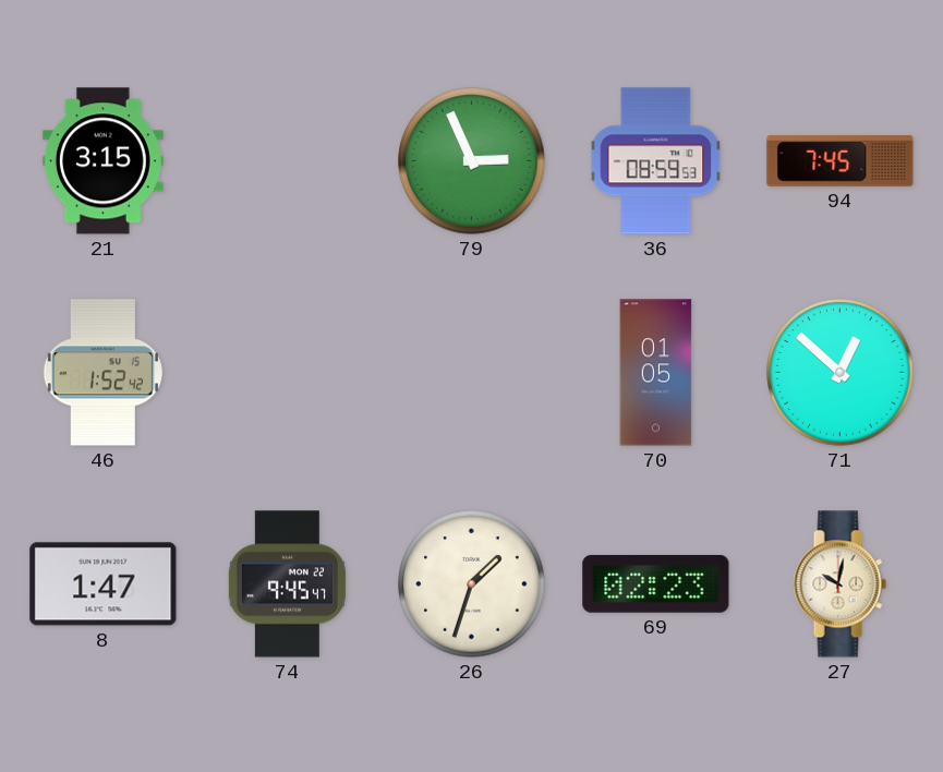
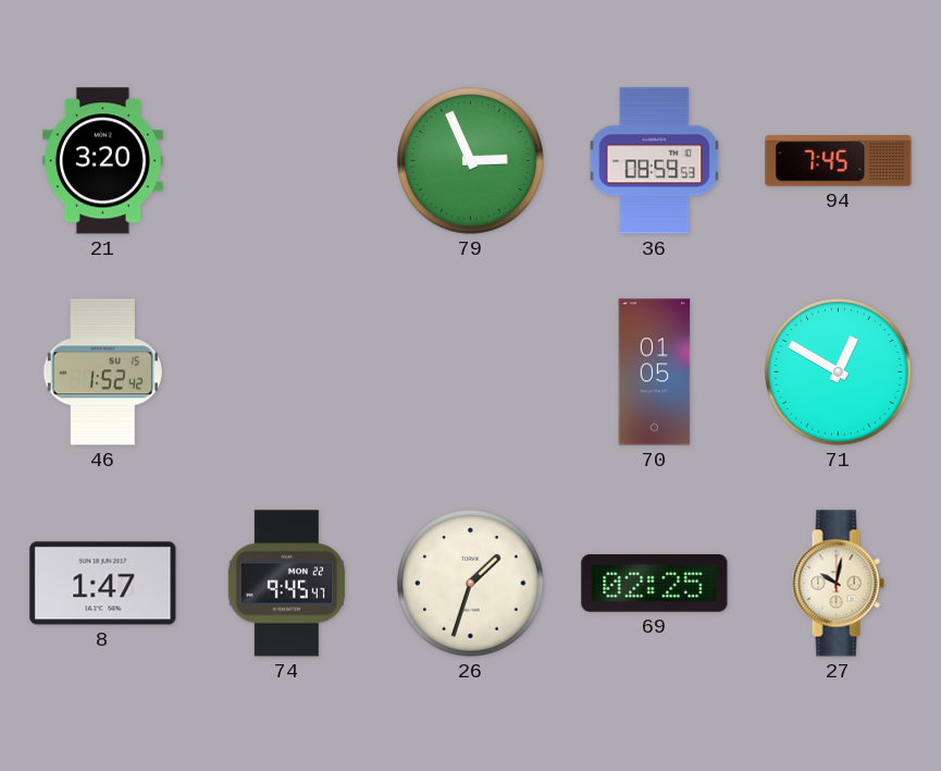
21: 3:15 -> 3:20
71: 12:52 -> 12:50
69: 02:23 -> 02:25
